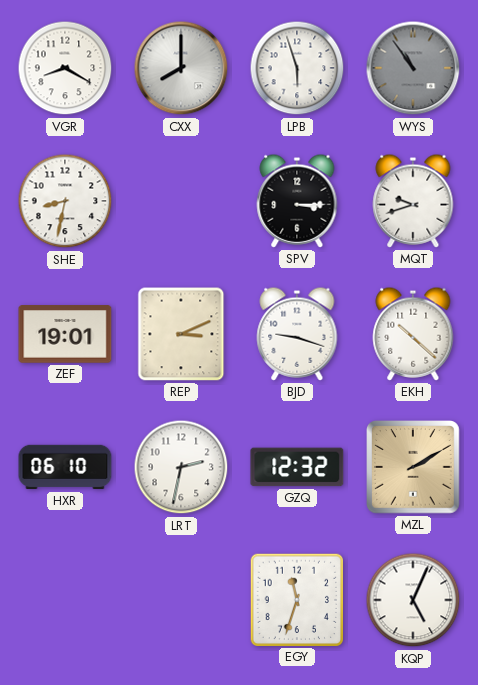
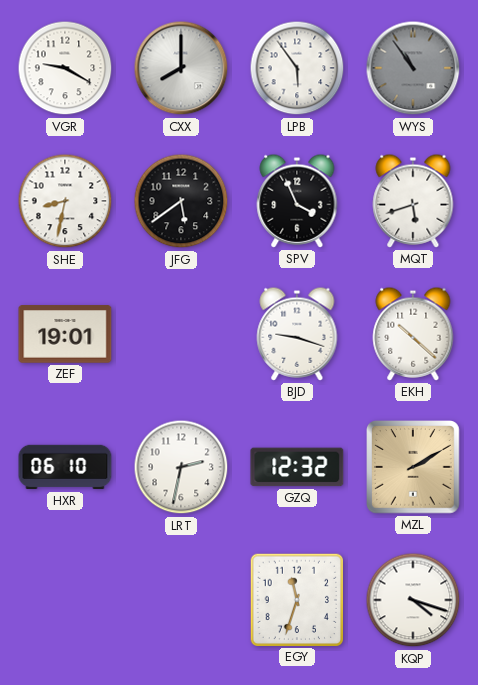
VGR: 8:20 -> 9:20
LPB: 5:57 -> 5:54
JFG: none -> 5:39
SPV: 3:15 -> 3:56
MQT: 9:42 -> 5:42
REP: 3:11 -> none
KQP: 5:04 -> 4:18
